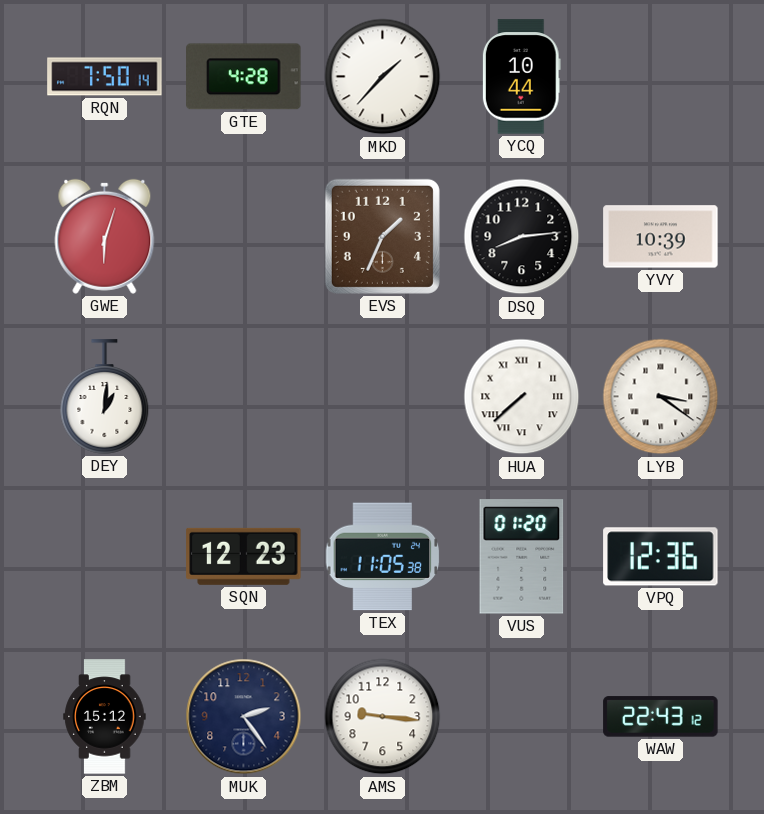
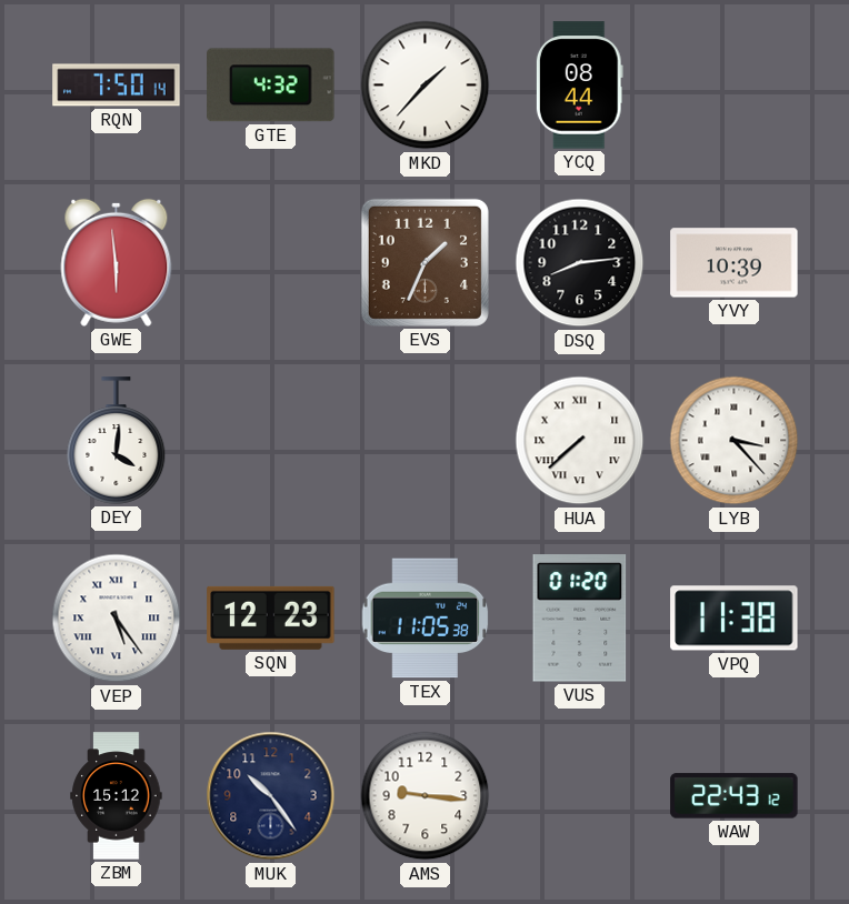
GTE: 4:28 -> 4:32
YCQ: 10:44 -> 08:44
GWE: 6:03 -> 5:59
DEY: 1:01 -> 4:01
LYB: 3:21 -> 3:23
VEP: none -> 5:24
VPQ: 12:36 -> 11:38
MUK: 2:24 -> 10:24
